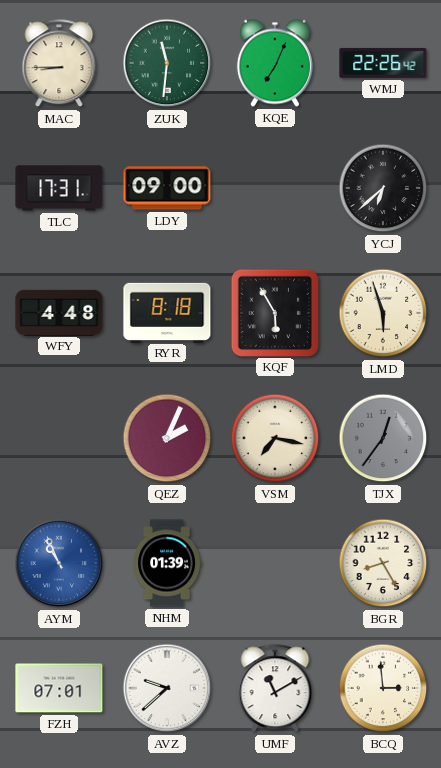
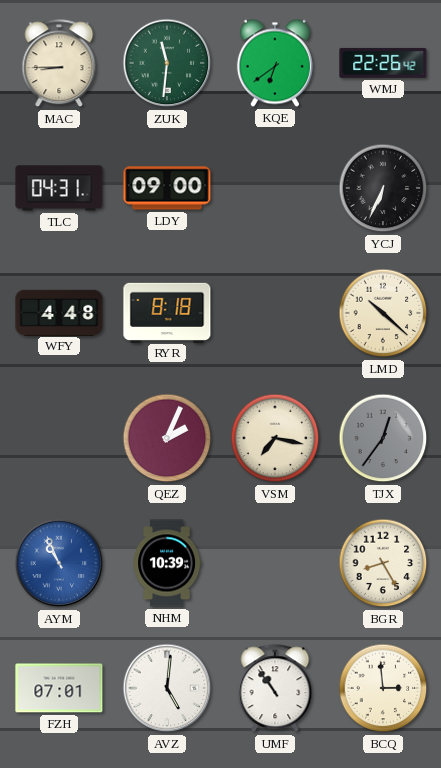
KQE: 7:04 -> 6:39
TLC: 17:31 -> 04:31
YCJ: 6:38 -> 6:34
KQF: 5:55 -> none
LMD: 5:57 -> 10:22
NHM: 01:39 -> 10:39
AVZ: 9:38 -> 5:01
UMF: 11:10 -> 10:54
